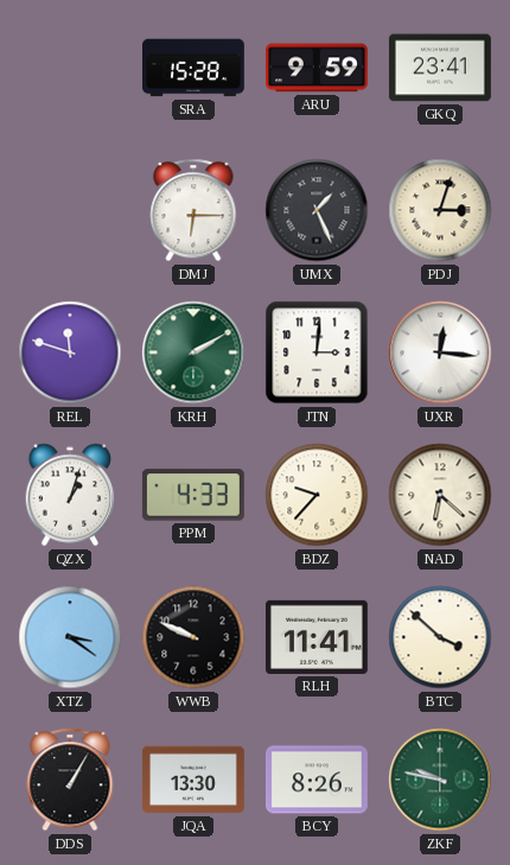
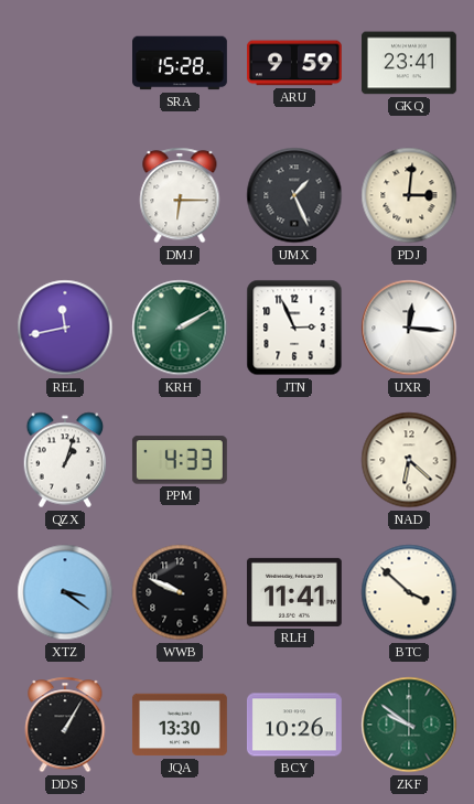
PDJ: 3:03 -> 3:01
REL: 11:48 -> 11:43
JTN: 3:01 -> 2:56
BDZ: 9:37 -> none
BCY: 8:26 -> 10:26
ZKF: 9:47 -> 9:51
